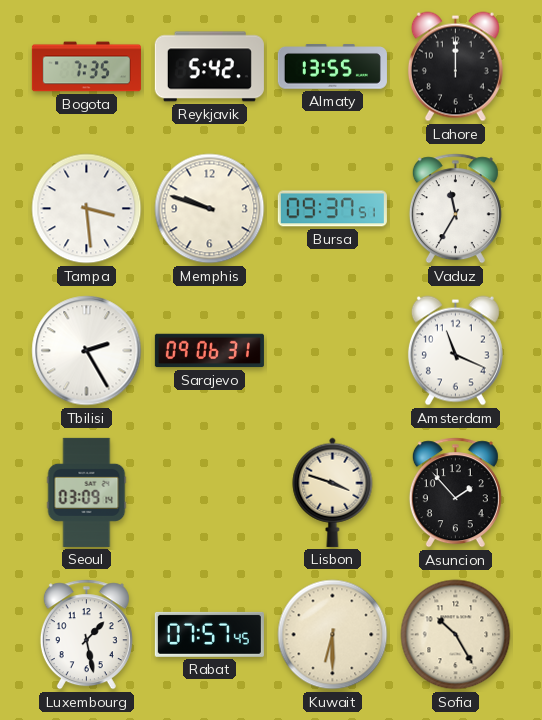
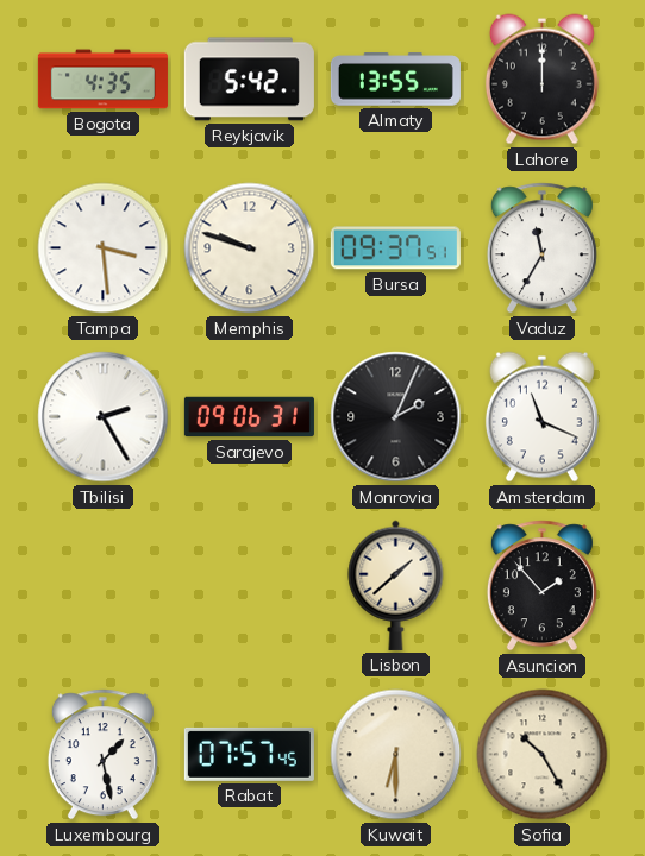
Bogota: 7:35 -> 4:35
Monrovia: none -> 2:04
Seoul: 03:09 -> none
Lisbon: 3:48 -> 1:38
